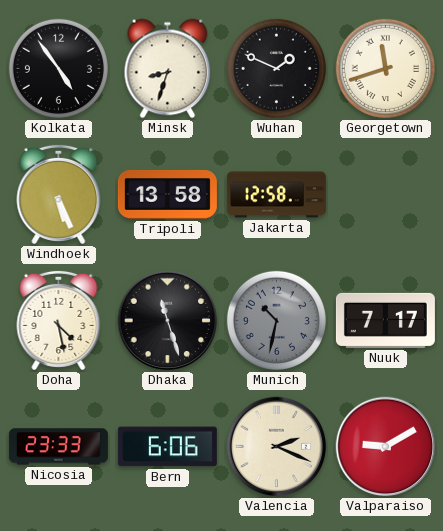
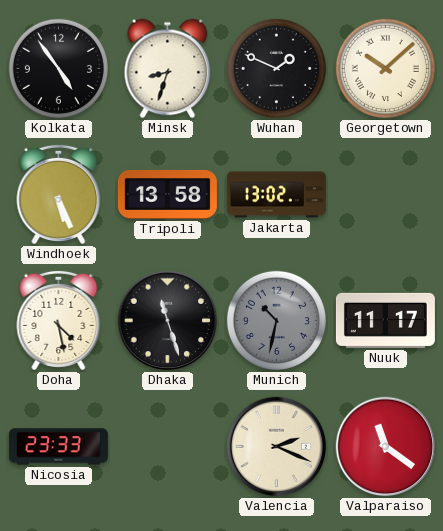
Georgetown: 11:42 -> 10:08
Jakarta: 12:58 -> 13:02
Nuuk: 7:17 -> 11:17
Bern: 6:06 -> none
Valparaiso: 9:10 -> 11:21
